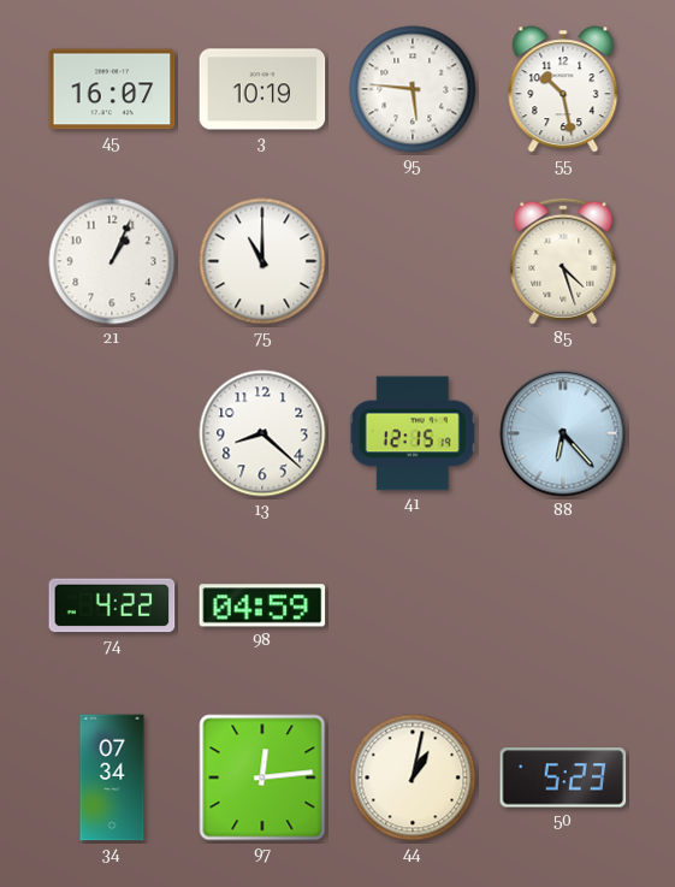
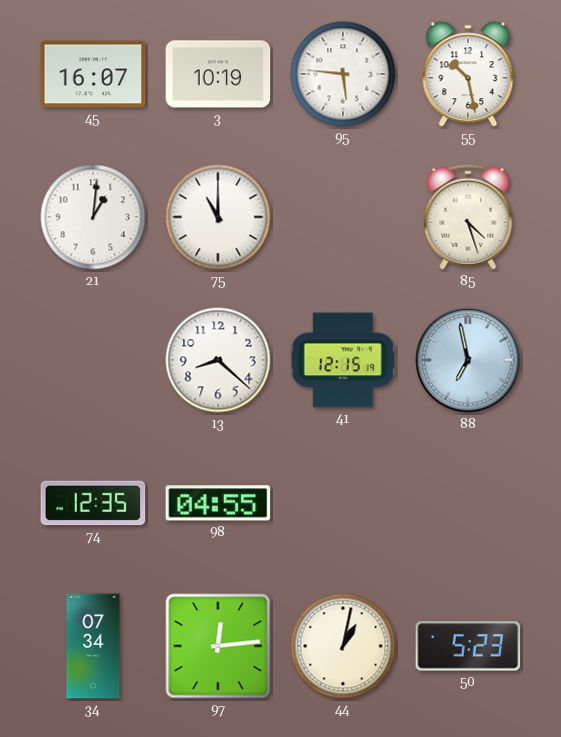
21: 1:04 -> 1:01
88: 6:23 -> 6:58
74: 4:22 -> 12:35
98: 04:59 -> 04:55
